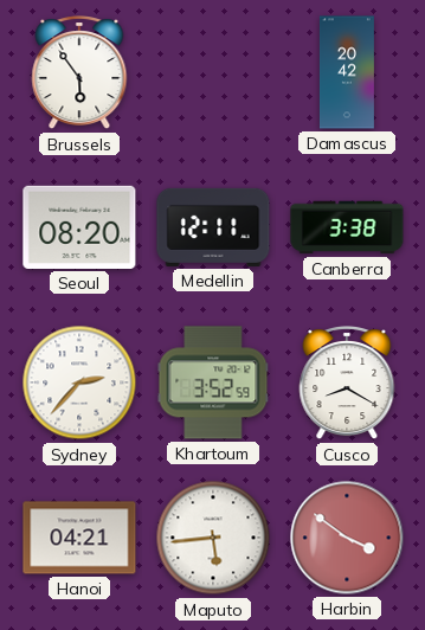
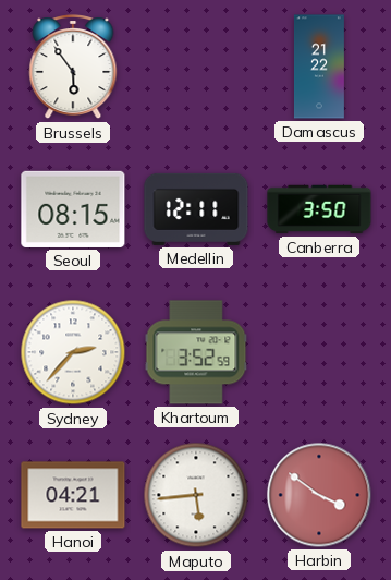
Damascus: 20:42 -> 21:22
Seoul: 08:20 -> 08:15
Canberra: 3:38 -> 3:50
Cusco: 8:20 -> none
